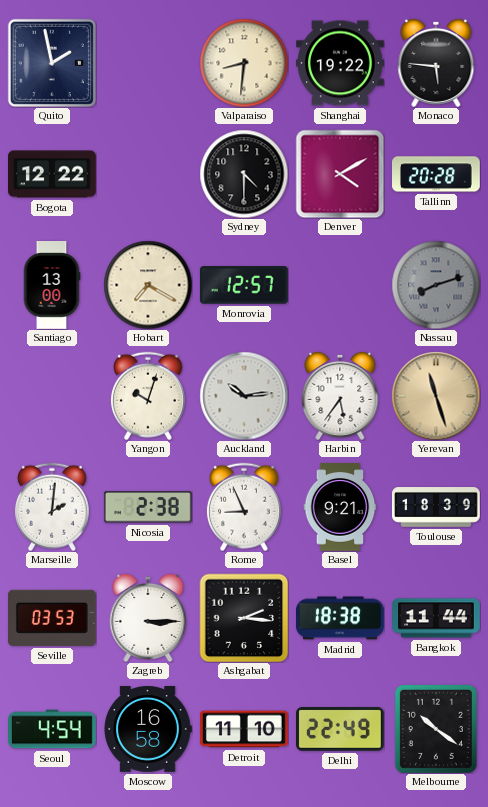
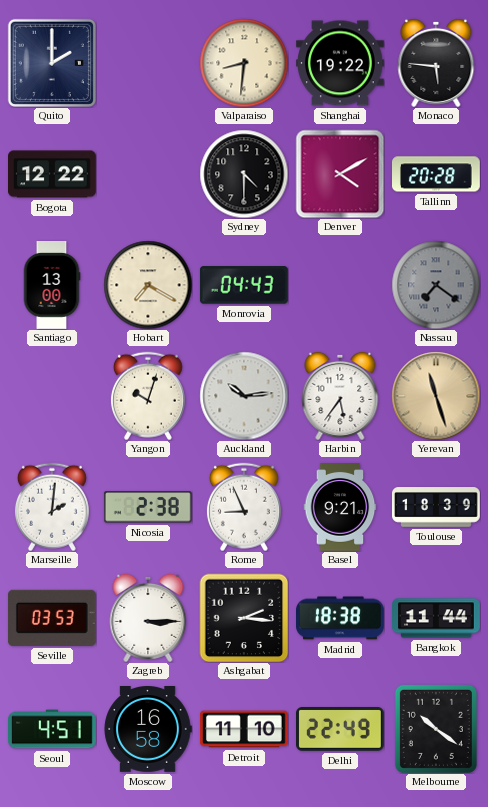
Quito: 1:58 -> 2:00
Monrovia: 12:57 -> 04:43
Nassau: 8:12 -> 7:21
Seoul: 4:54 -> 4:51
